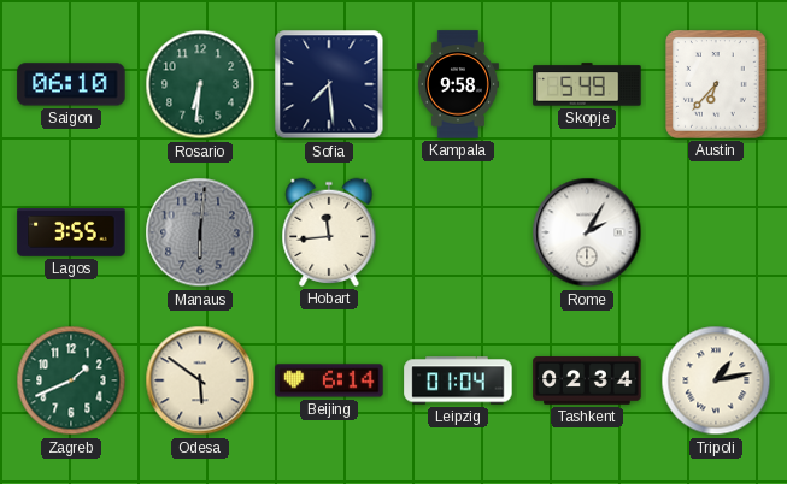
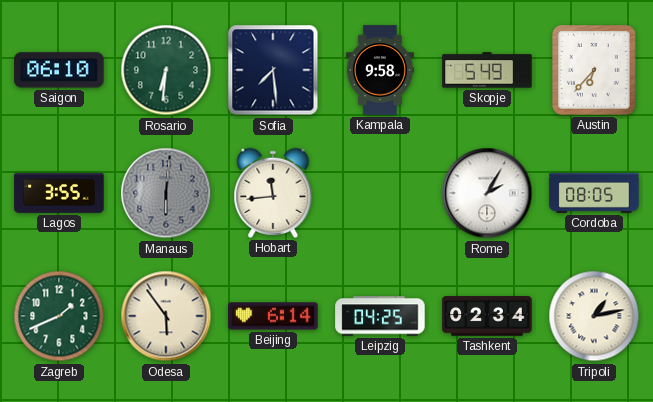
Cordoba: none -> 08:05
Odesa: 5:51 -> 5:54
Leipzig: 01:04 -> 04:25
